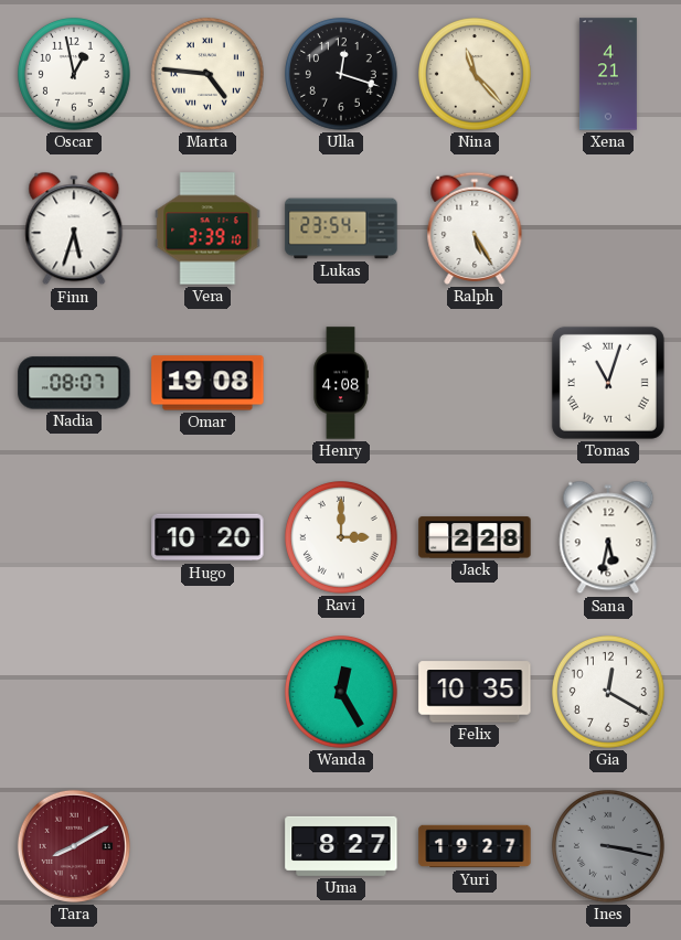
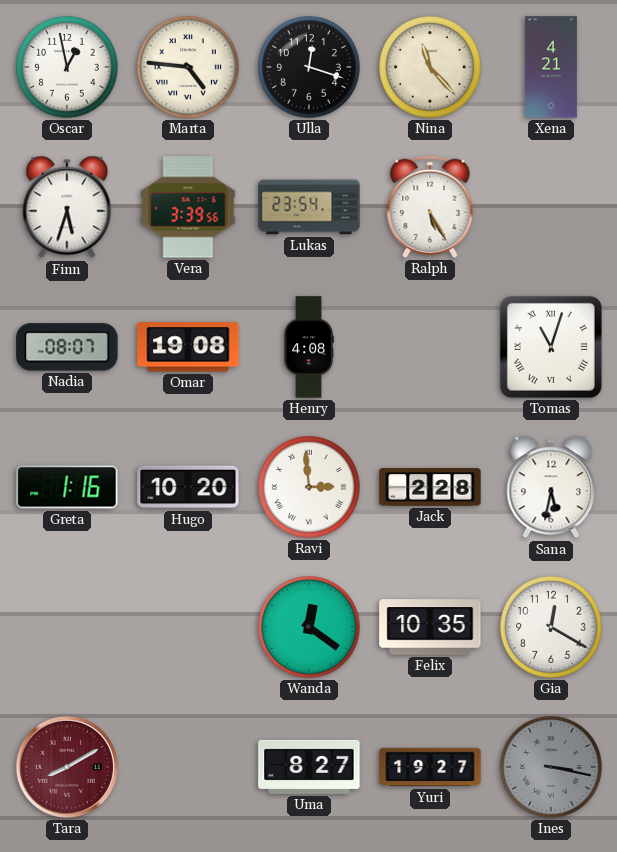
Vera: 3:39:10 -> 3:39:56
Greta: none -> 1:16
Ravi: 3:00 -> 2:59
Wanda: 12:25 -> 12:21
